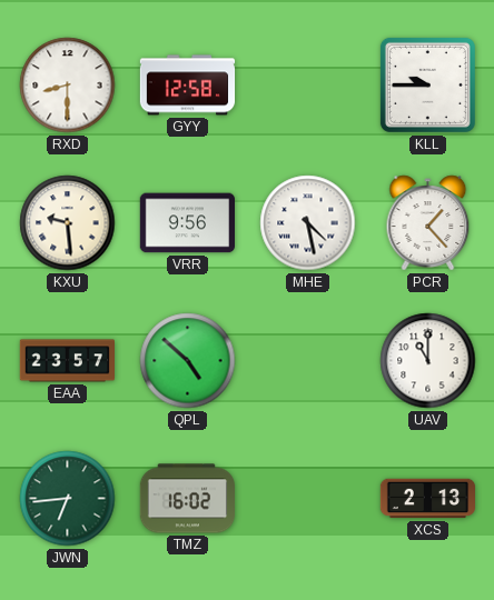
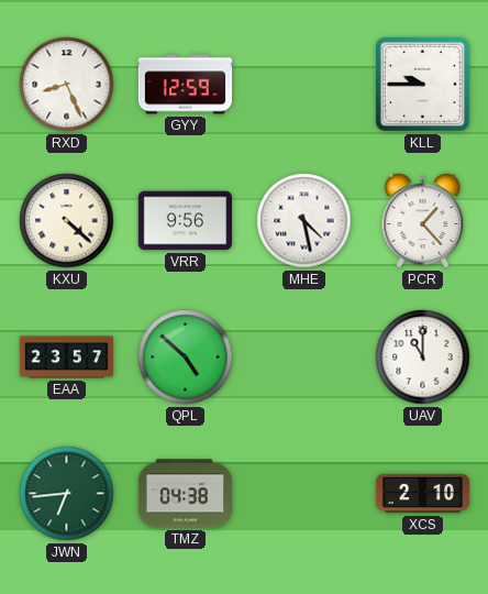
RXD: 8:30 -> 8:26
GYY: 12:58 -> 12:59
KXU: 9:29 -> 4:22
TMZ: 16:02 -> 04:38
XCS: 2:13 -> 2:10
